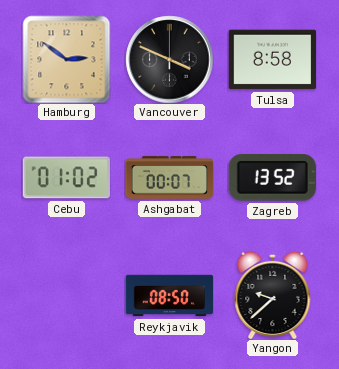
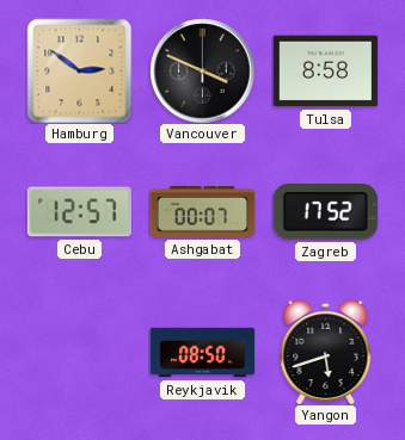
Cebu: 01:02 -> 12:57
Zagreb: 13:52 -> 17:52
Yangon: 9:38 -> 5:42
